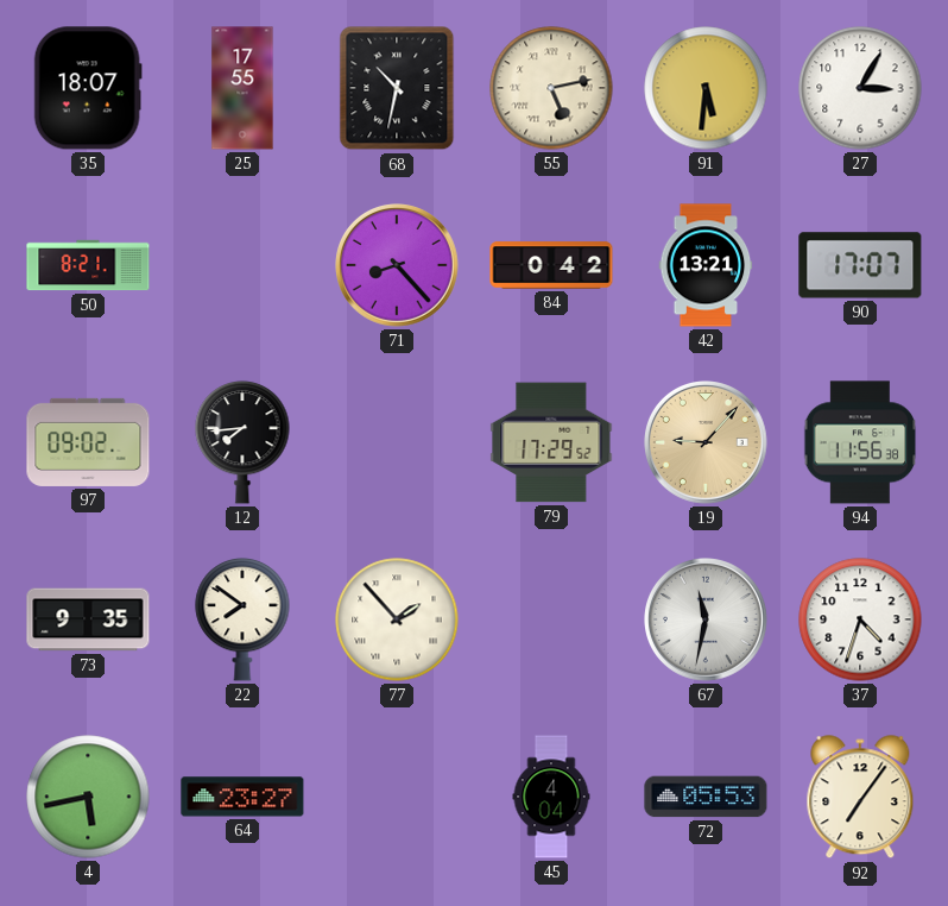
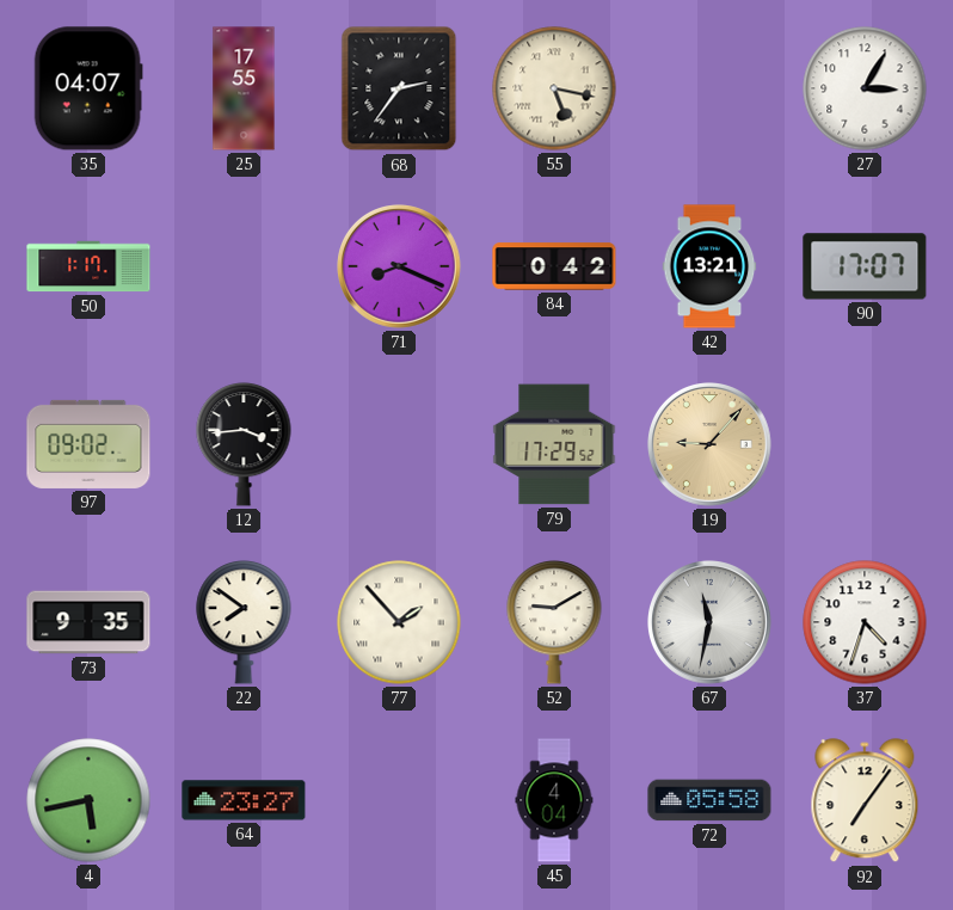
35: 18:07 -> 04:07
68: 10:32 -> 2:36
55: 5:13 -> 5:17
91: 5:31 -> none
50: 8:21 -> 1:17
71: 8:23 -> 8:19
12: 7:44 -> 3:44
94: 11:56 -> none
52: none -> 9:10
72: 05:53 -> 05:58
